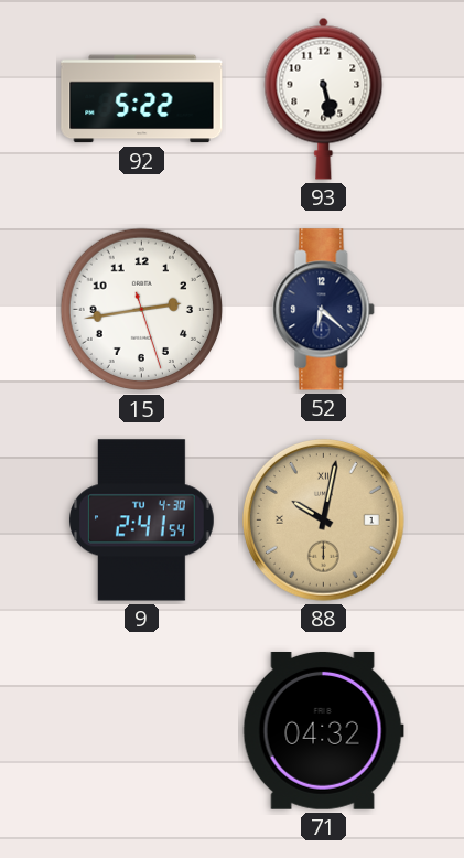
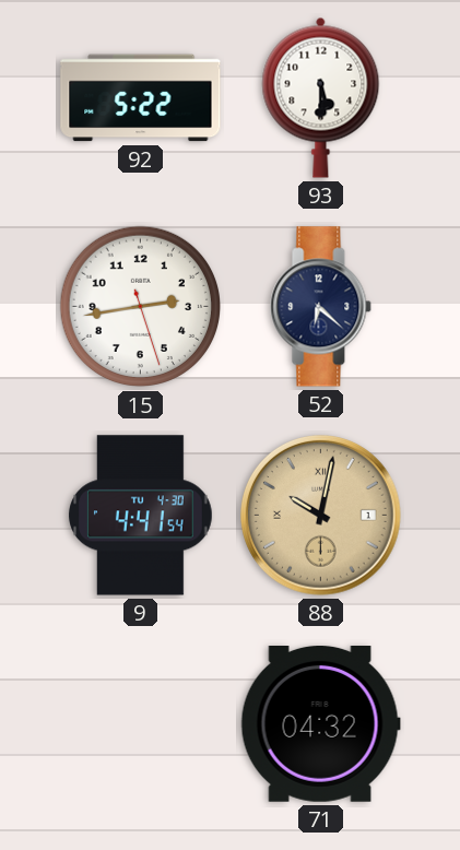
93: 5:28 -> 5:30
9: 2:41 -> 4:41
